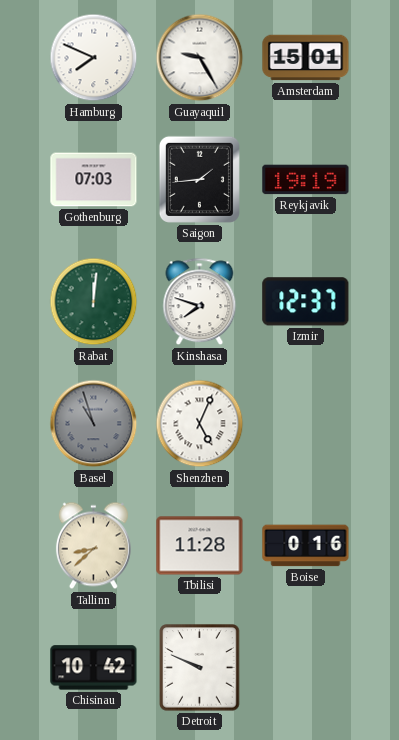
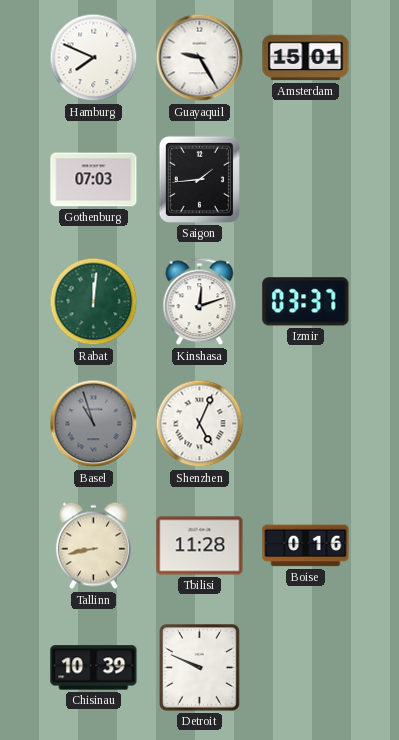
Reykjavik: 19:19 -> none
Kinshasa: 7:48 -> 12:12
Izmir: 12:37 -> 03:37
Tallinn: 8:38 -> 8:43
Chisinau: 10:42 -> 10:39
